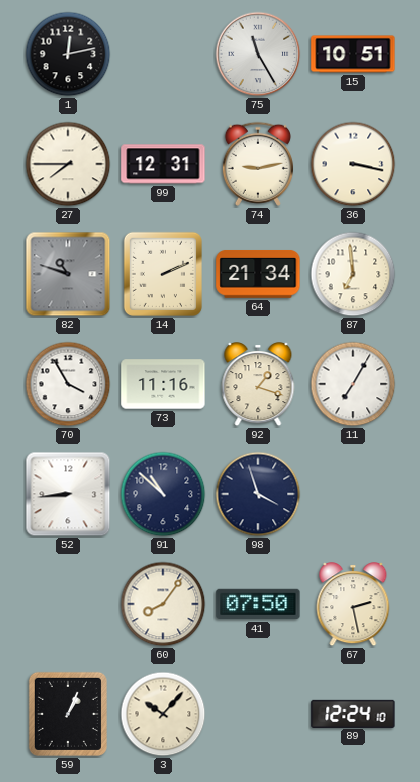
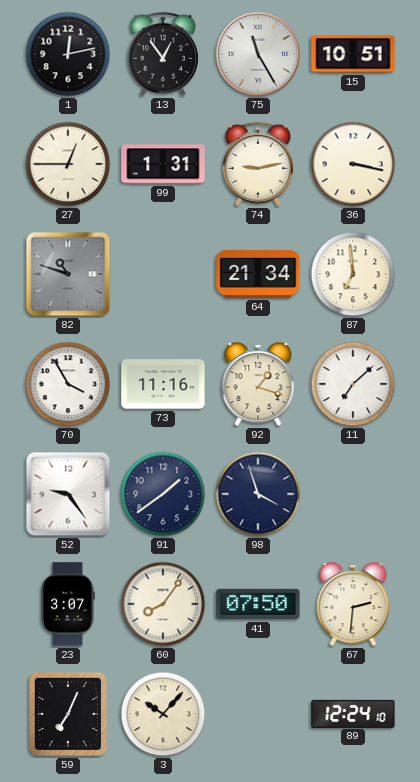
13: none -> 12:54
27: 7:45 -> 12:45
99: 12:31 -> 1:31
14: 2:11 -> none
11: 7:05 -> 7:08
52: 8:44 -> 9:24
91: 10:52 -> 1:39
23: none -> 3:07
67: 2:28 -> 2:31
59: 1:04 -> 7:04
